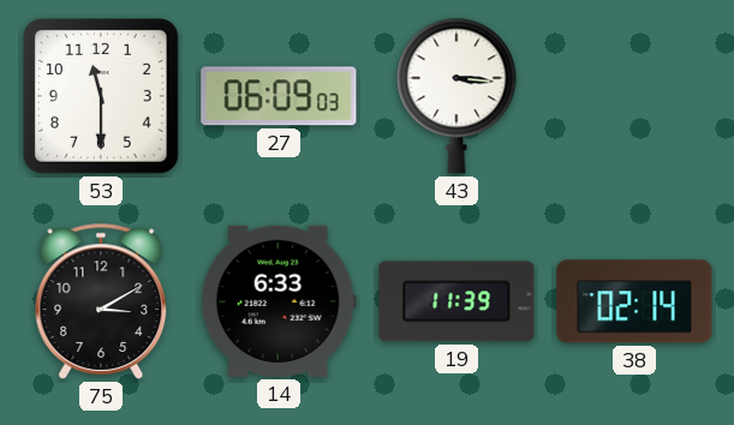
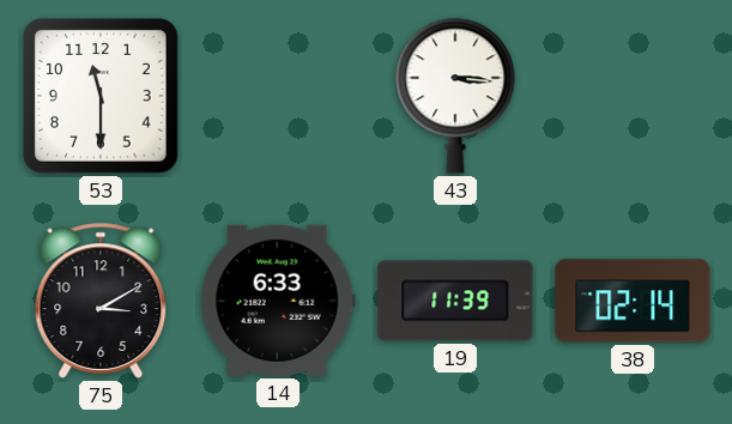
27: 06:09 -> none
